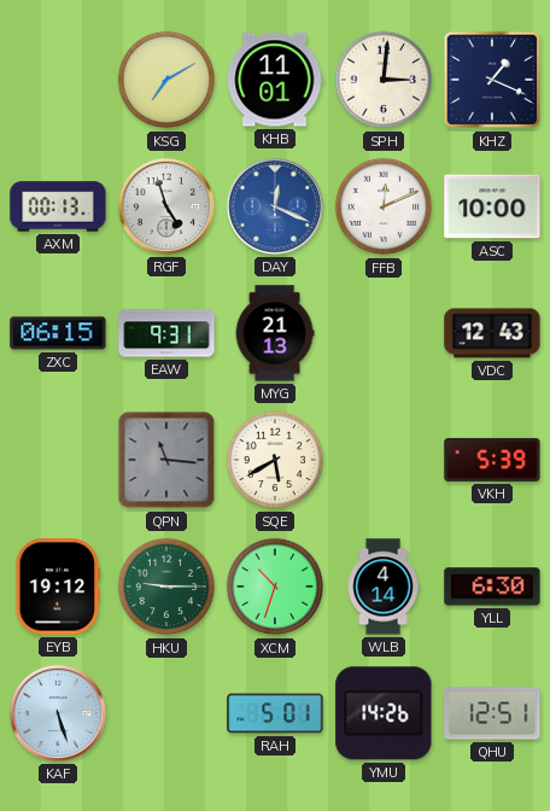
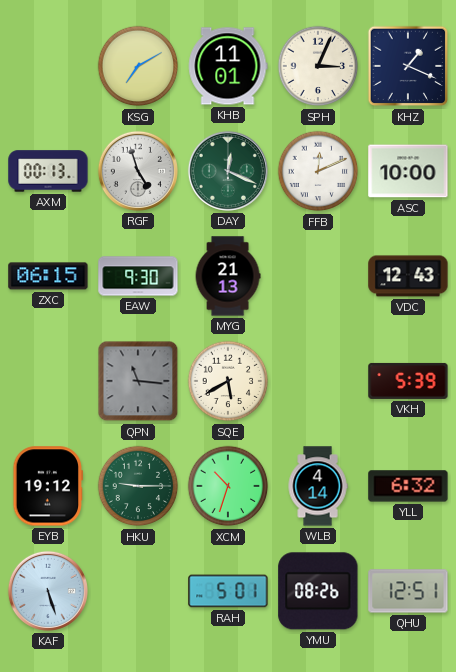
SPH: 3:01 -> 3:04
DAY dial: blue -> green
EAW: 9:31 -> 9:30
YLL: 6:30 -> 6:32
YMU: 14:26 -> 08:26
